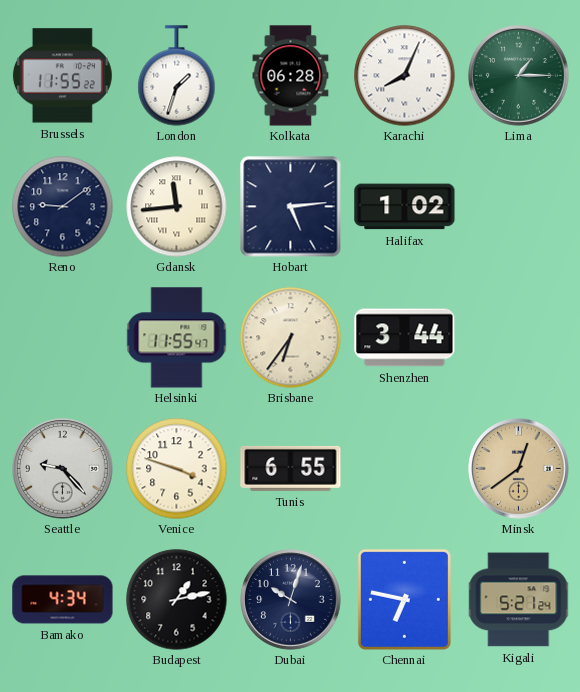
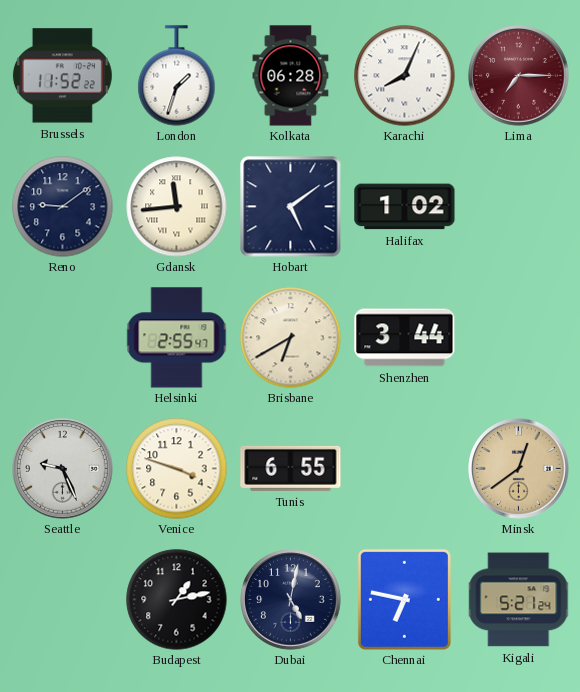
Brussels: 11:55 -> 11:52
Lima: 1:15 -> 7:15
Lima dial: green -> burgundy
Hobart: 5:14 -> 5:09
Helsinki: 11:55 -> 2:55
Brisbane: 6:36 -> 6:40
Seattle: 9:23 -> 9:26
Bamako: 4:34 -> none
Dubai: 10:03 -> 5:02
